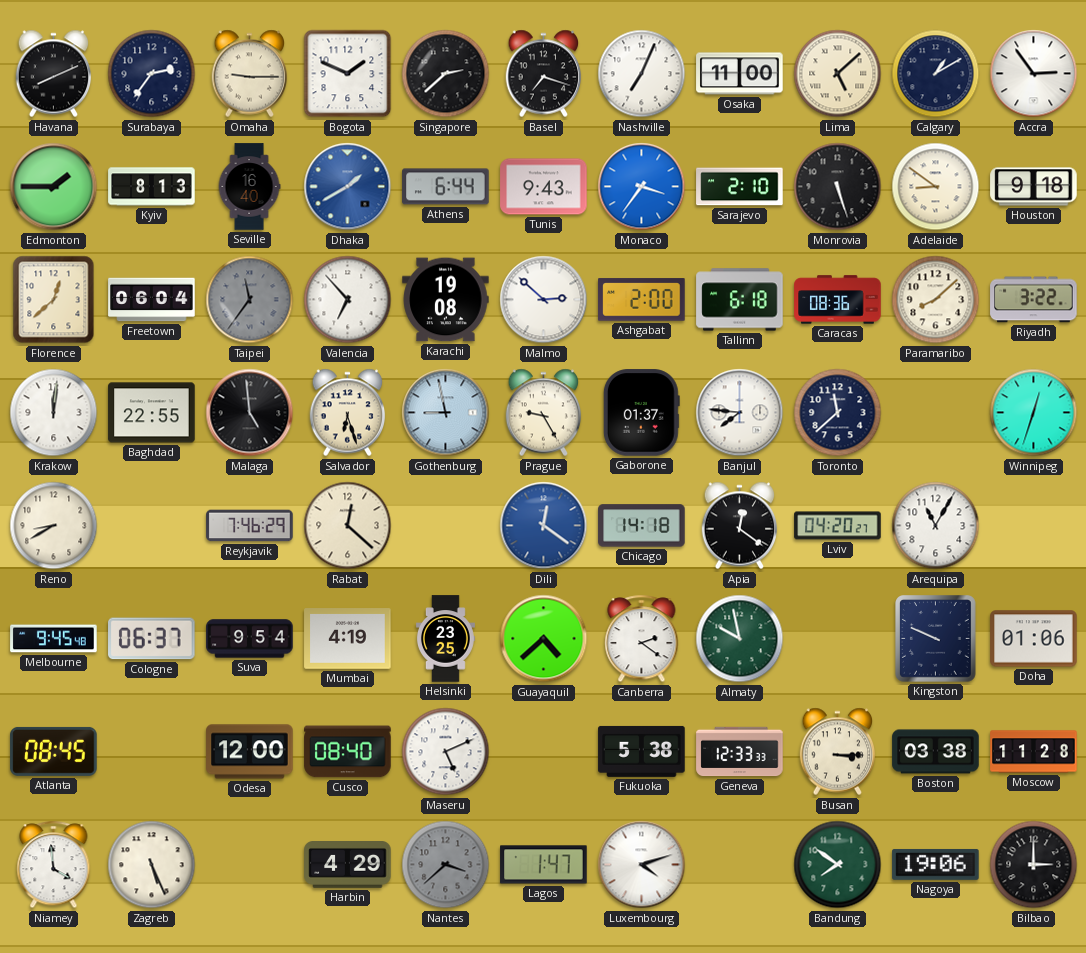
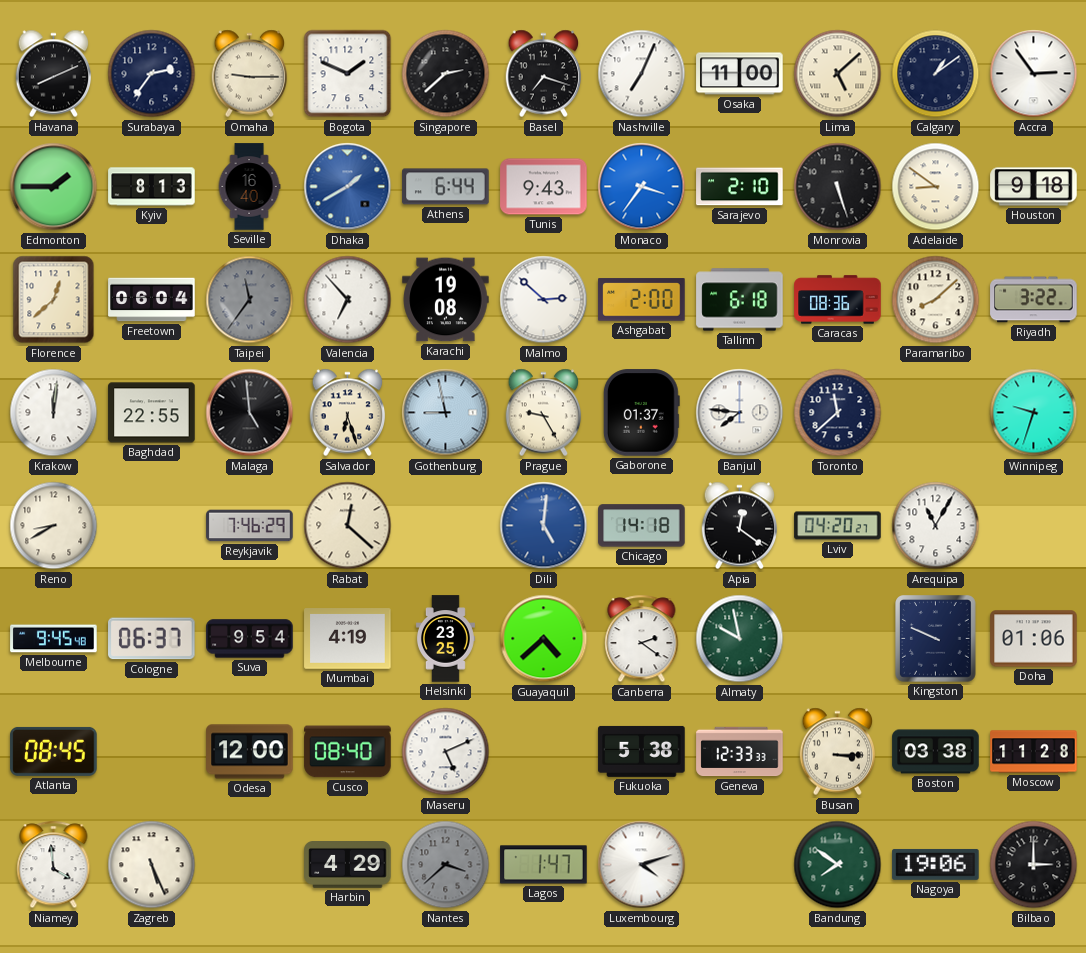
Calgary: 1:10 -> 1:09
Winnipeg: 12:33 -> 9:33
Dili: 12:21 -> 5:01
